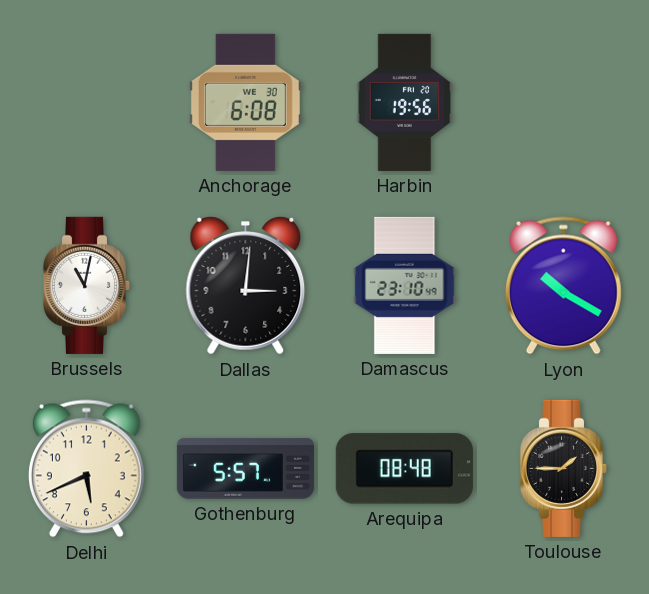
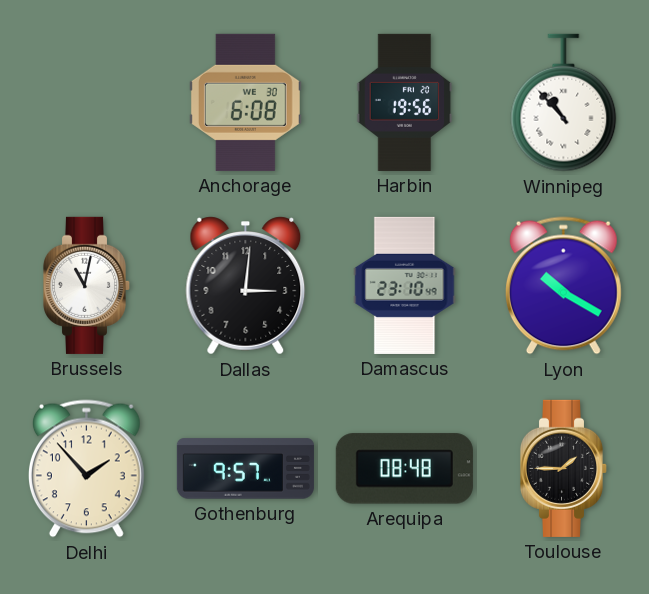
Winnipeg: none -> 10:53
Delhi: 5:41 -> 1:53
Gothenburg: 5:57 -> 9:57
